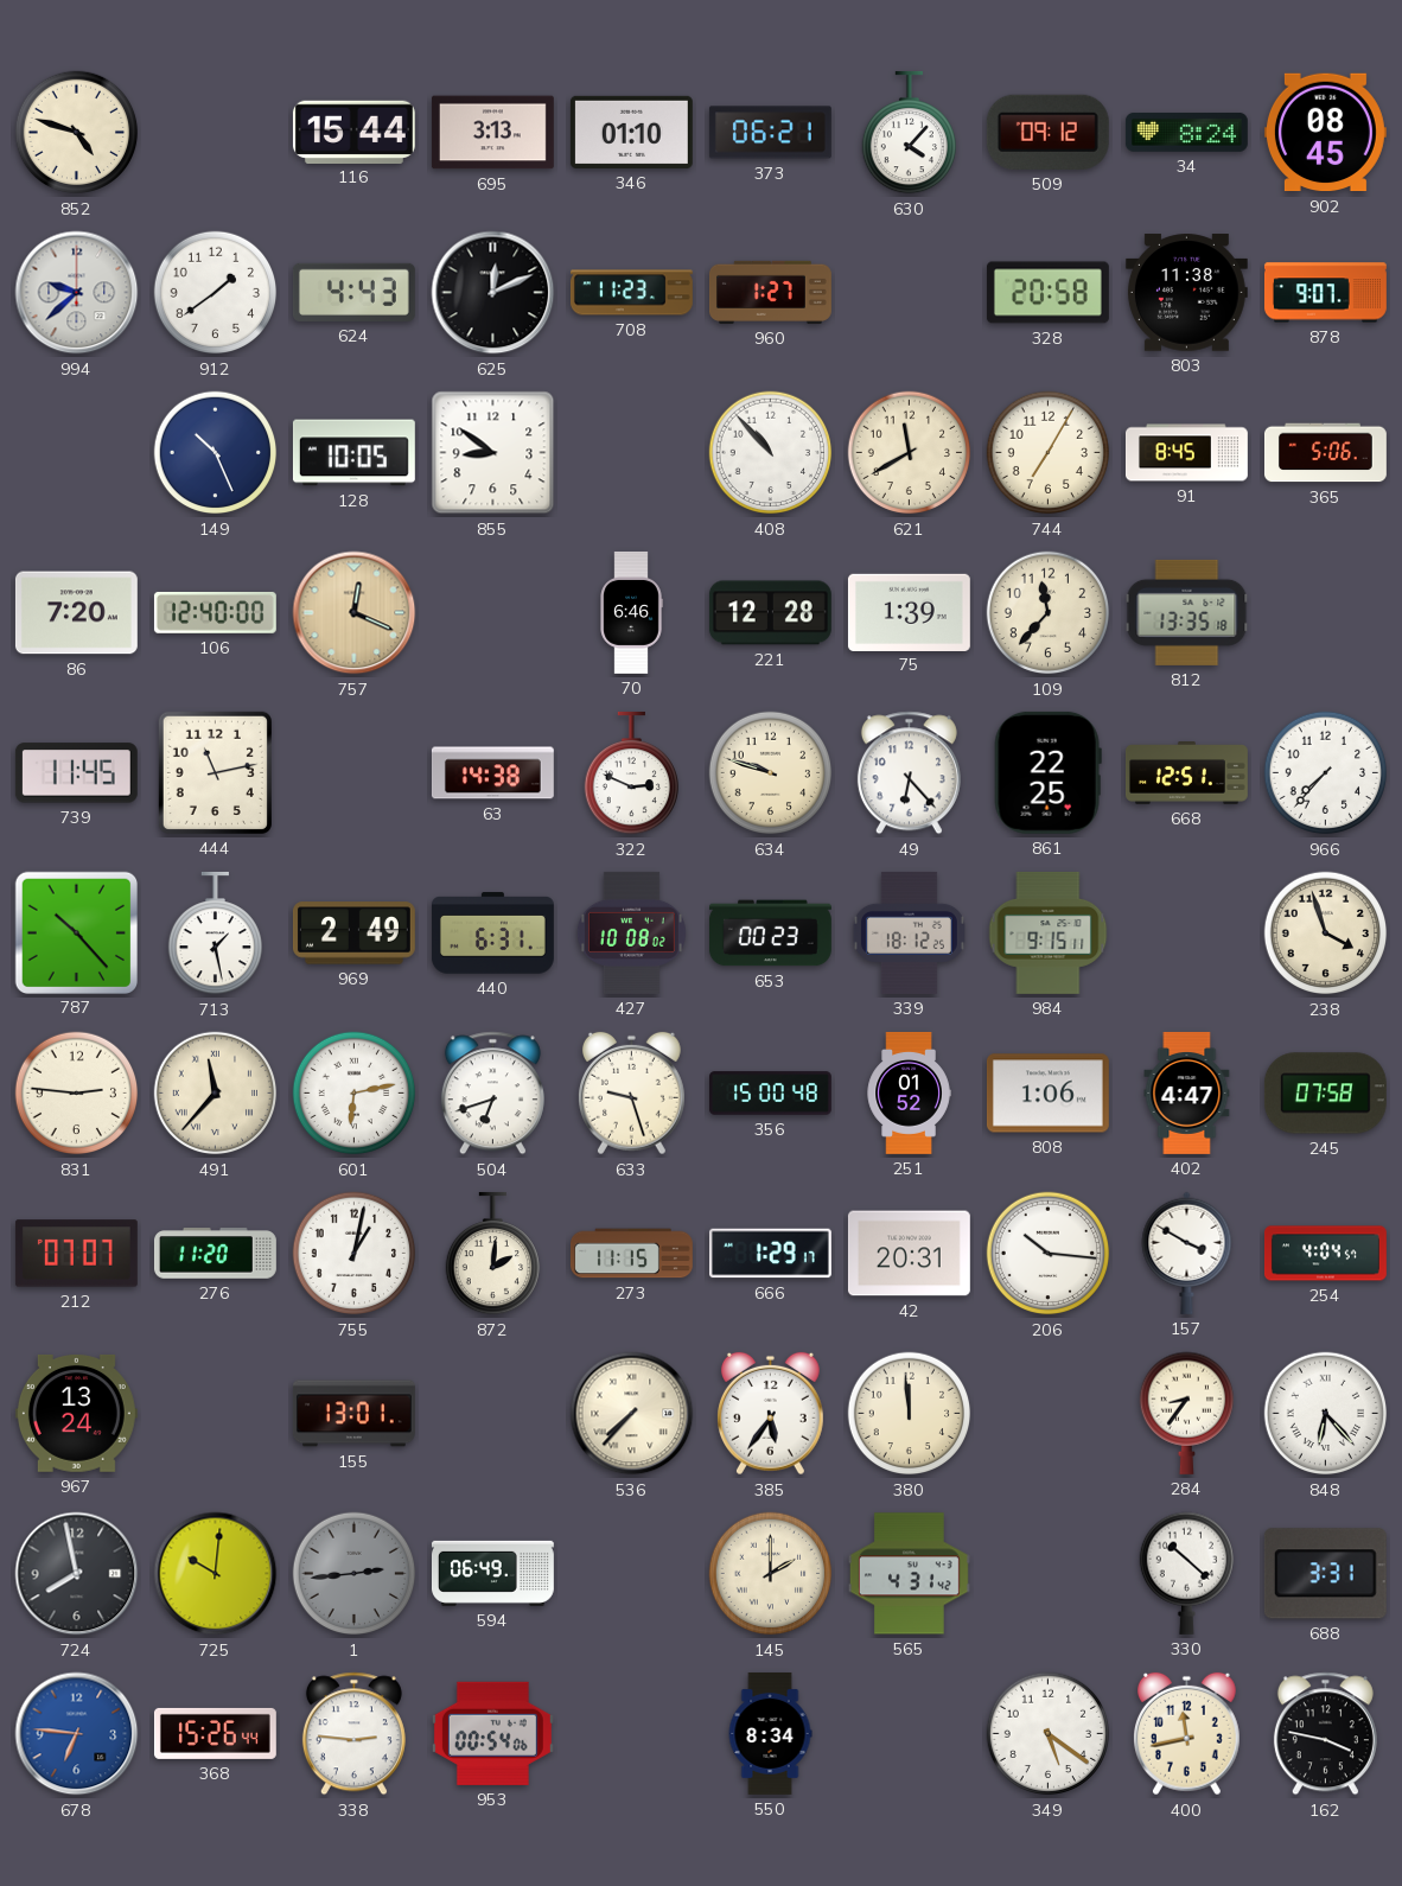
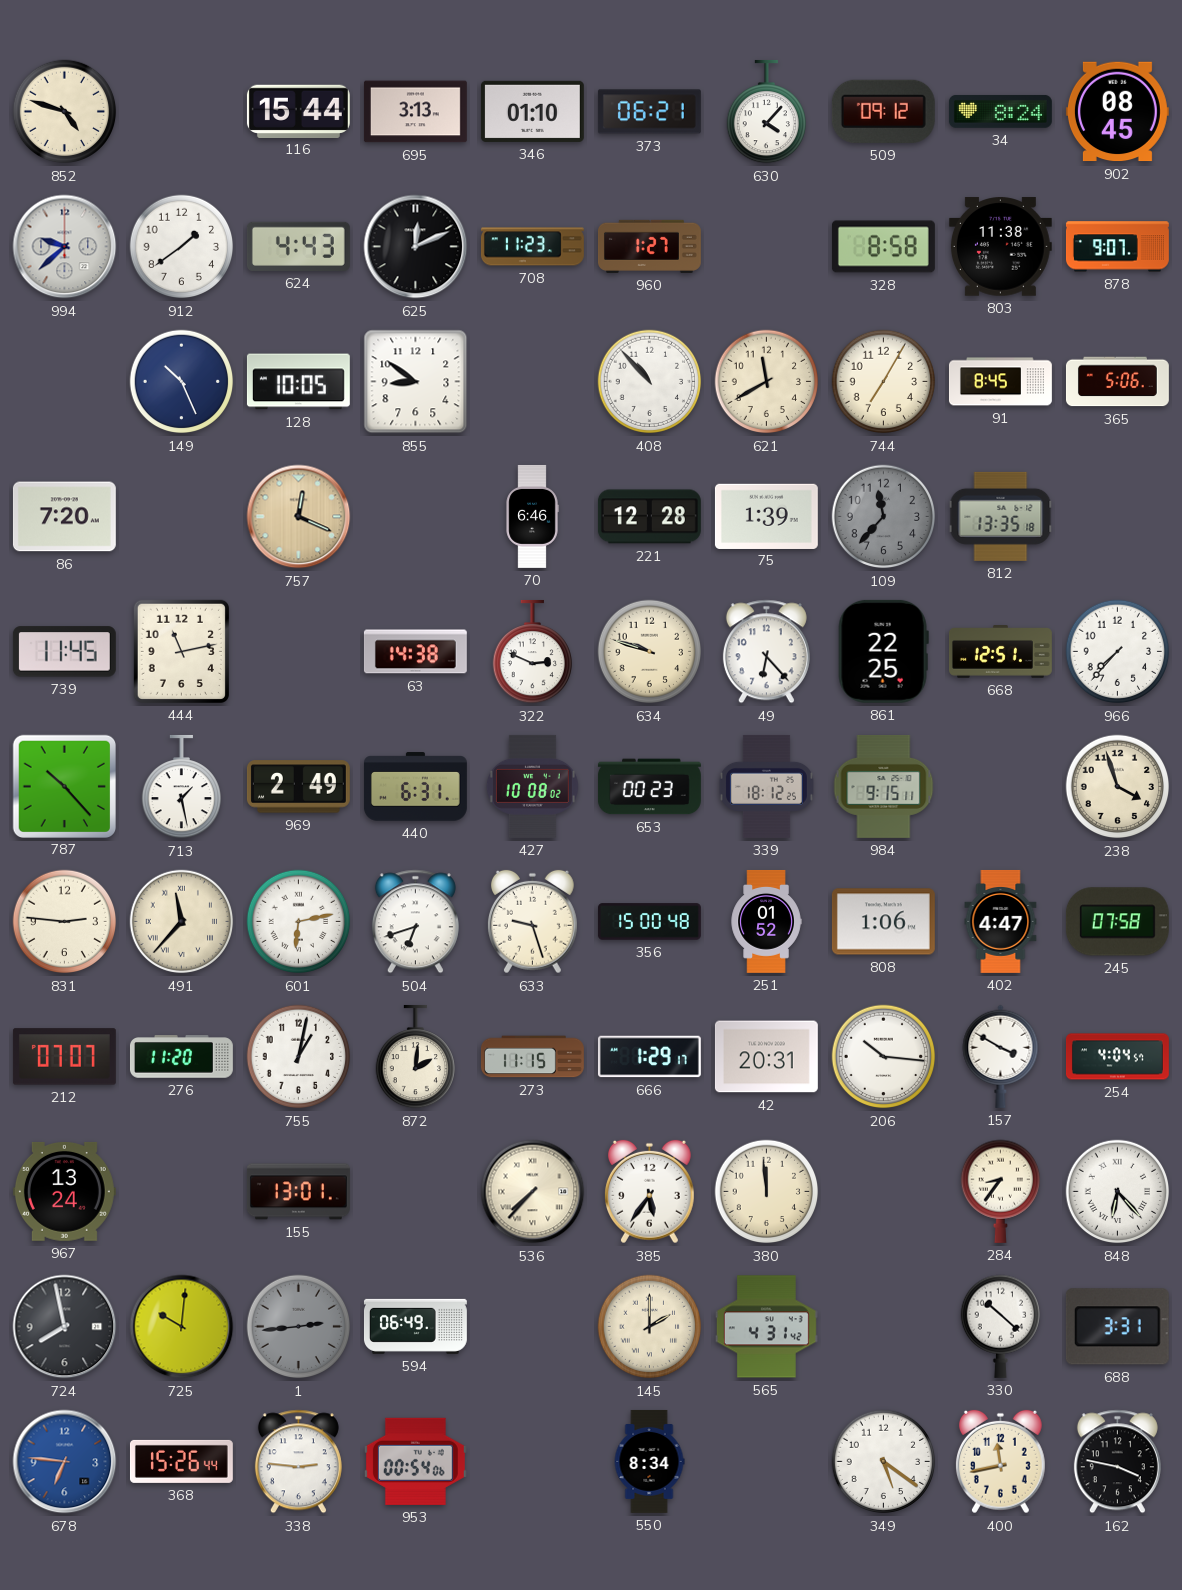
328: 20:58 -> 8:58
106: 12:40 -> none
109 dial: cream -> grey
